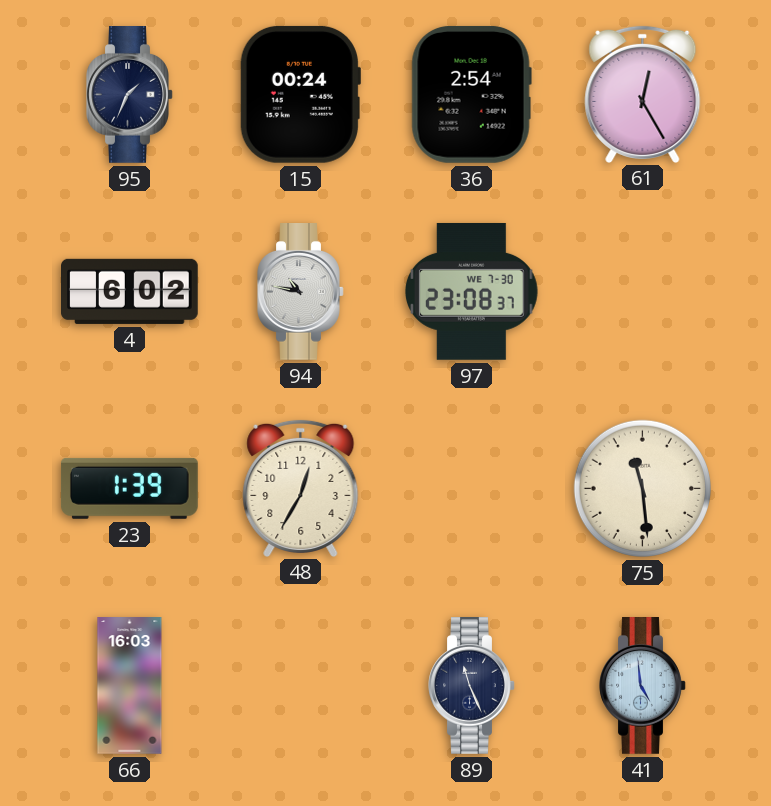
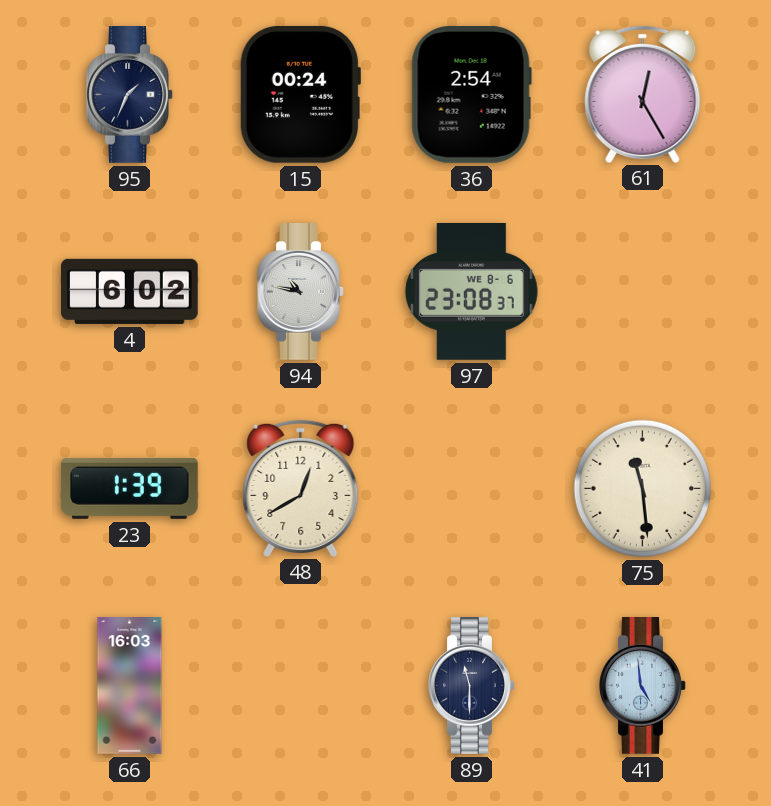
97 date: WE 7-30 -> WE 8-6
48: 12:35 -> 12:40
89: 11:26 -> 11:30
